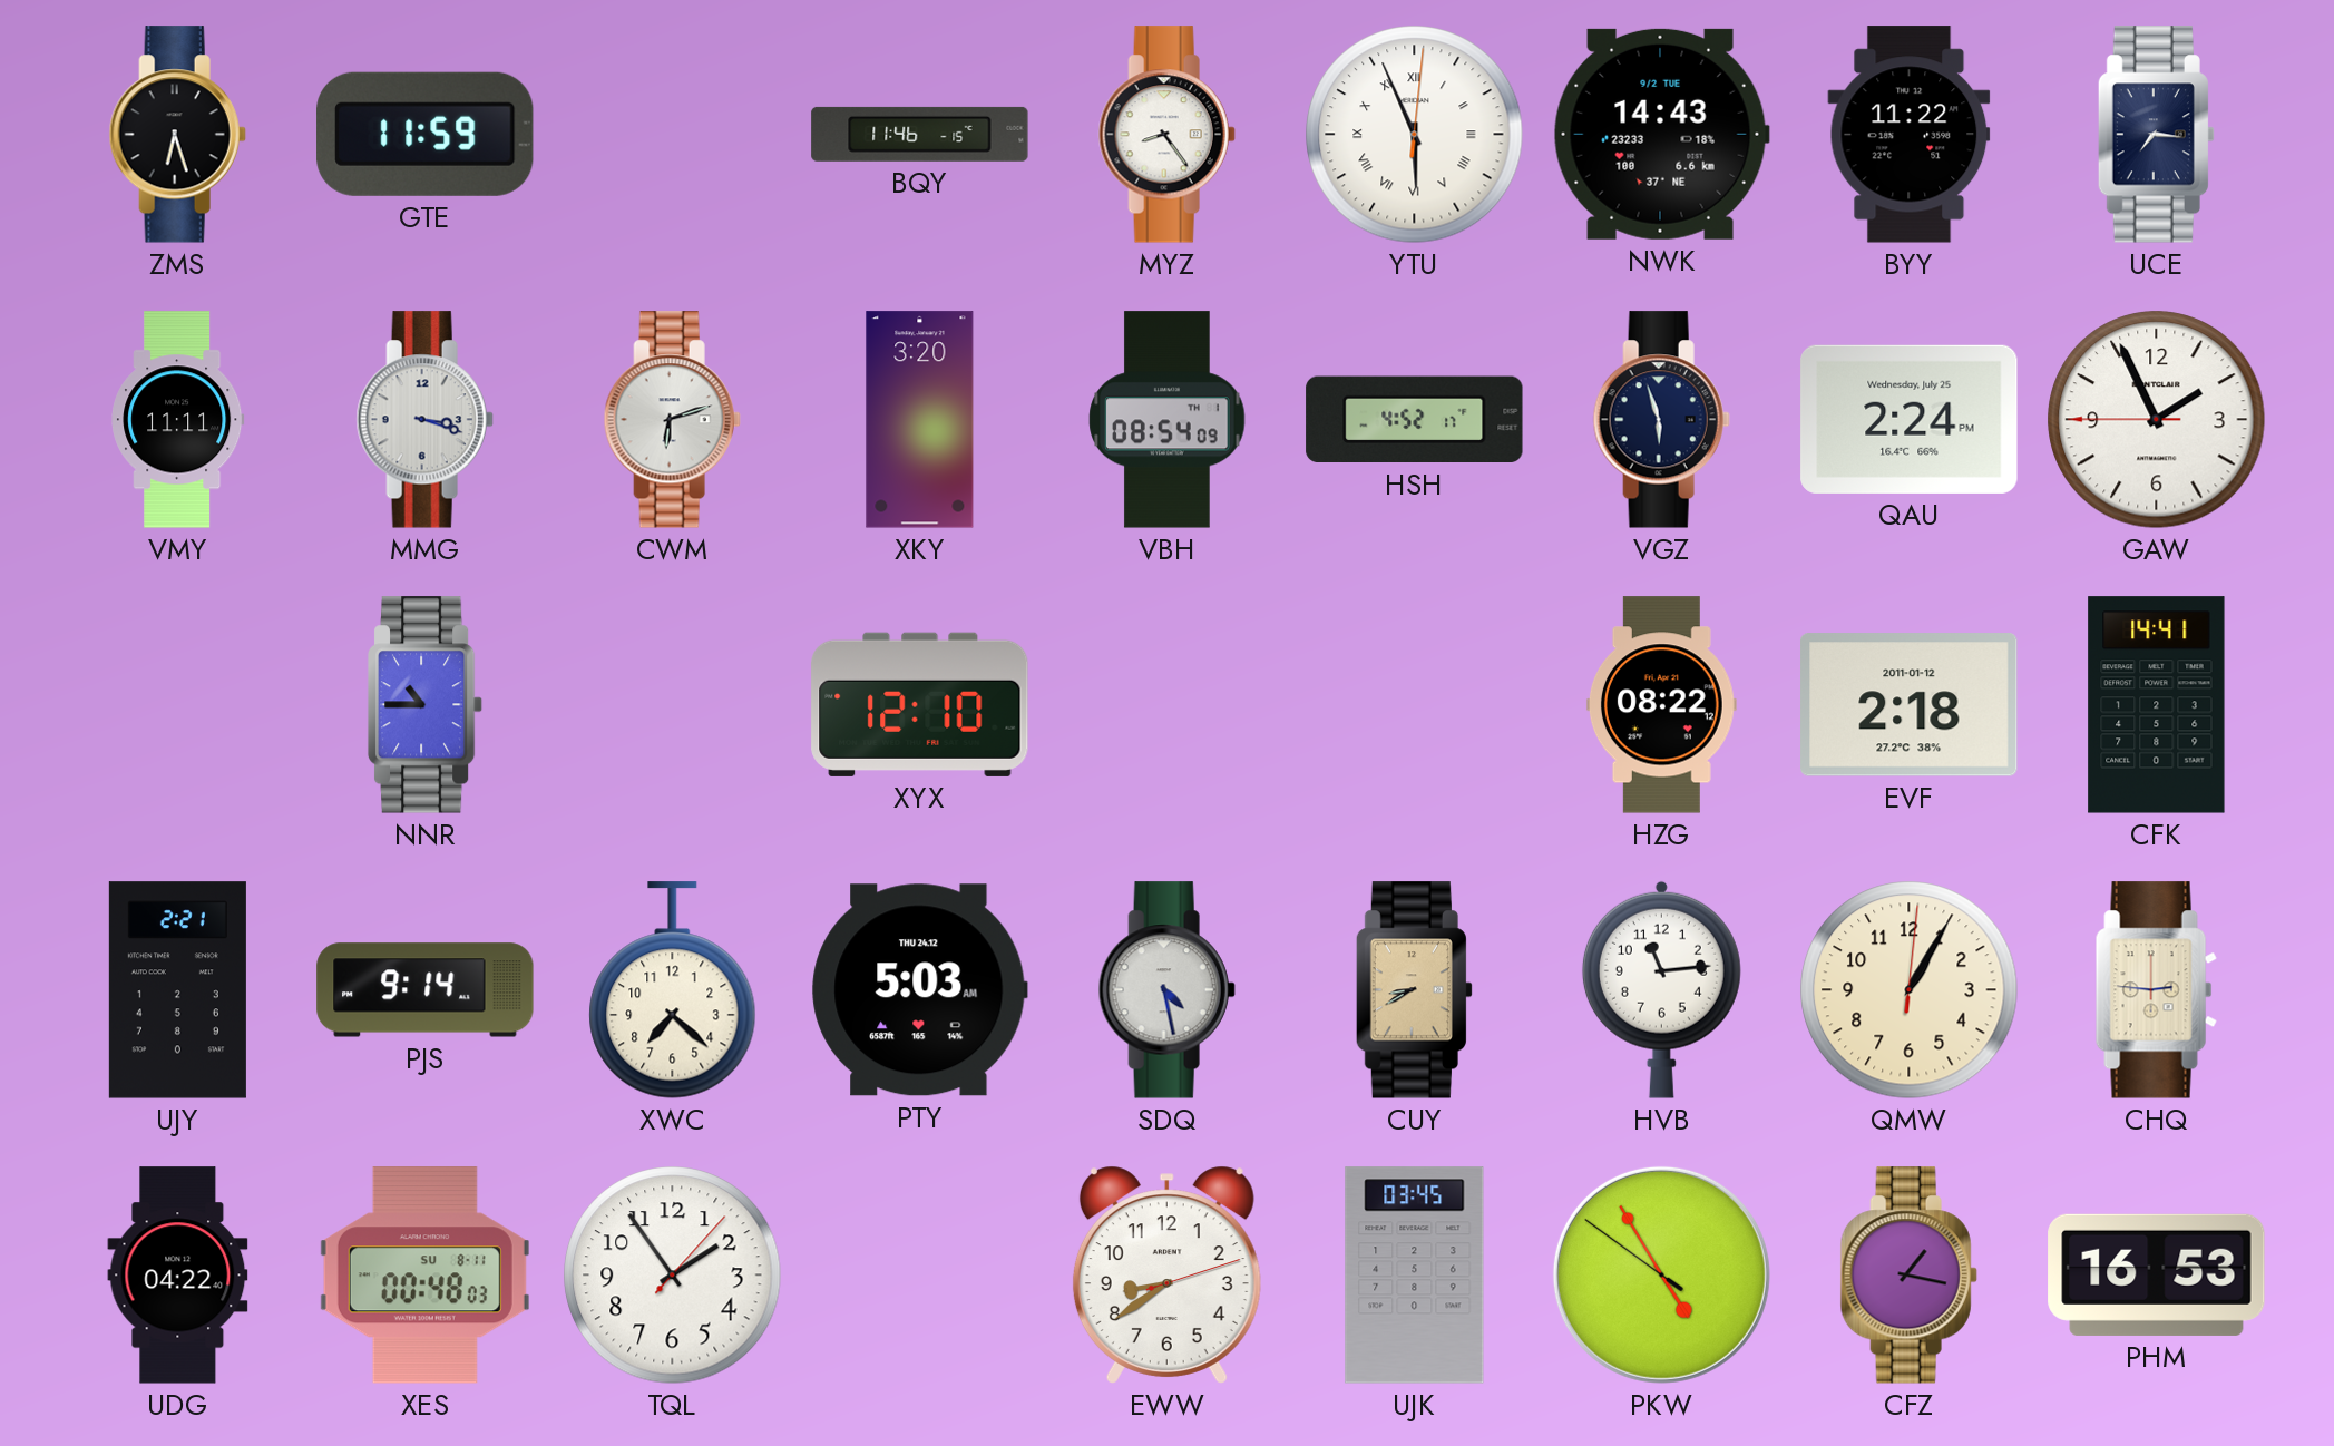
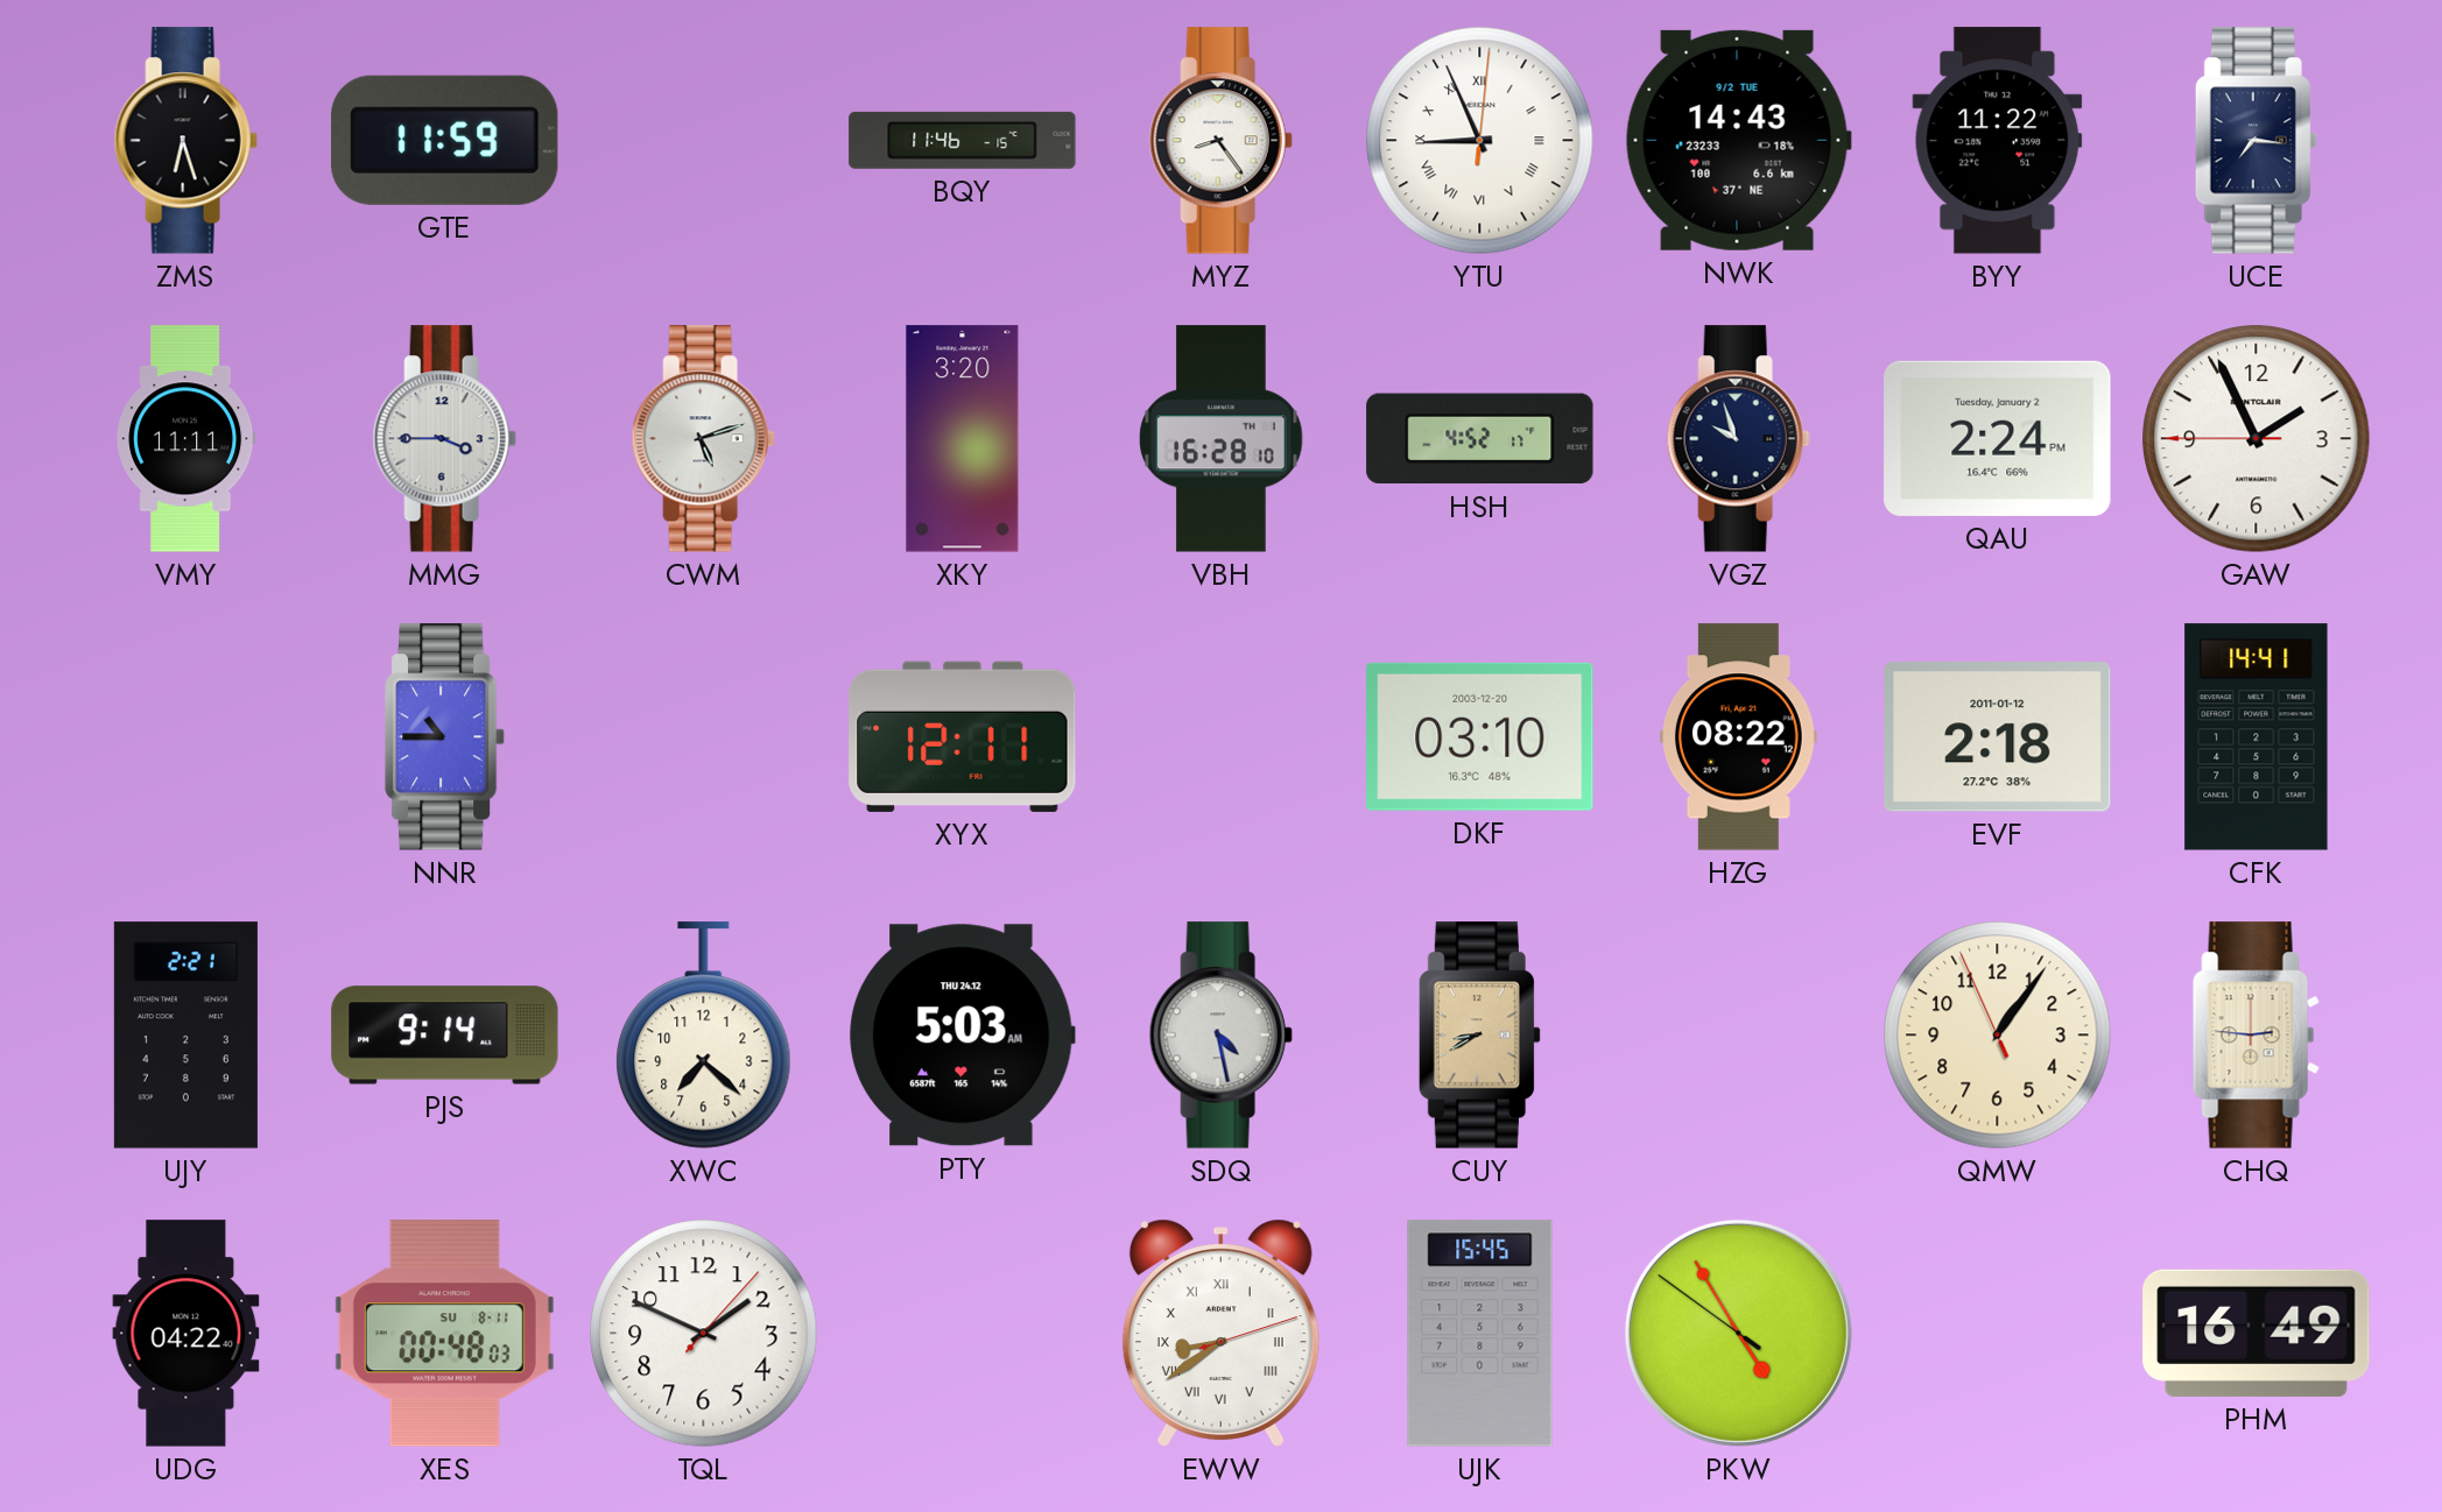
YTU: 5:56 -> 8:56
MMG: 3:18 -> 3:45
CWM: 6:12 -> 5:12
VBH: 08:54 -> 16:28
VGZ: 5:57 -> 9:57
QAU date: Wednesday, July 25 -> Tuesday, January 2
XYX: 12:10 -> 12:11
DKF: none -> 03:10
HVB: 11:14 -> none
QMW: 1:05:01 -> 1:05:56
TQL: 1:54 -> 1:49
EWW numerals: Arabic -> Roman
UJK: 03:45 -> 15:45
CFZ: 1:17 -> none
PHM: 16:53 -> 16:49
